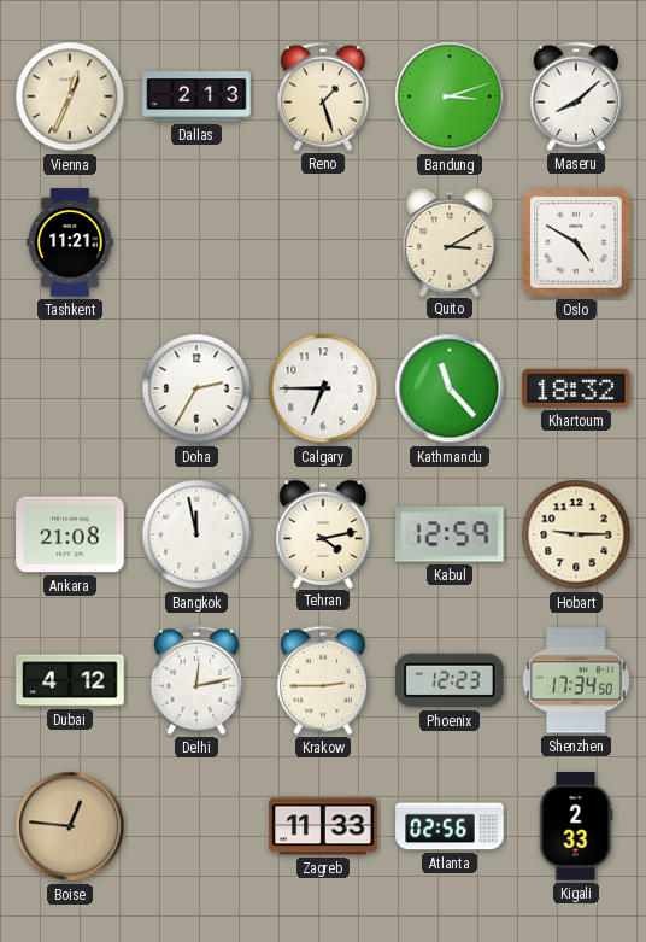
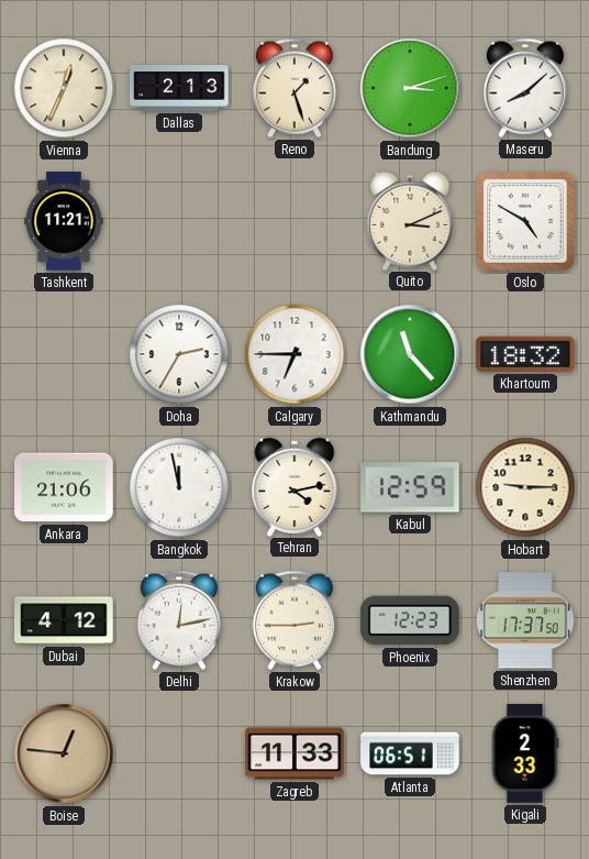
Quito: 3:10 -> 3:11
Ankara: 21:08 -> 21:06
Shenzhen: 17:34 -> 17:37
Atlanta: 02:56 -> 06:51
